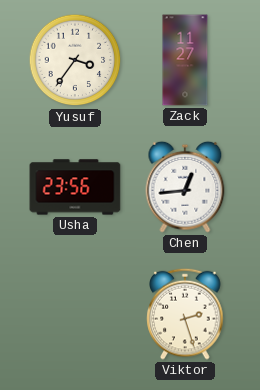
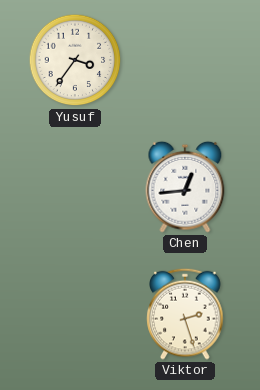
Zack: 11:27 -> none
Usha: 23:56 -> none
